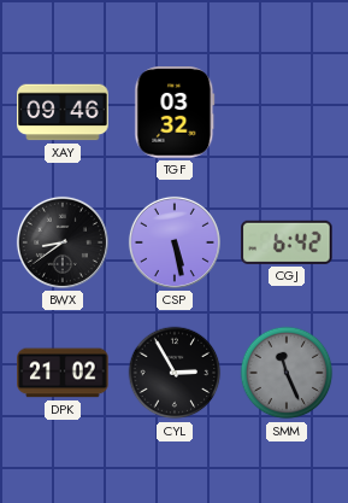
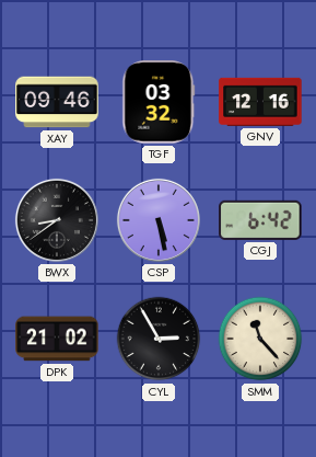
GNV: none -> 12:16
SMM: 11:26 -> 11:23
SMM dial: grey -> cream
